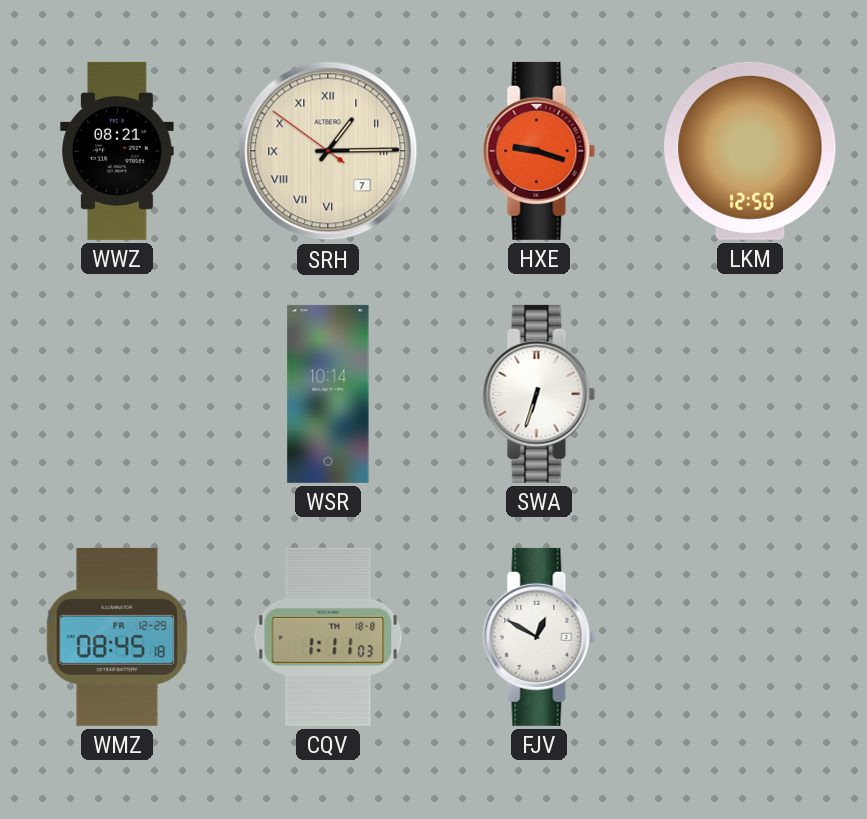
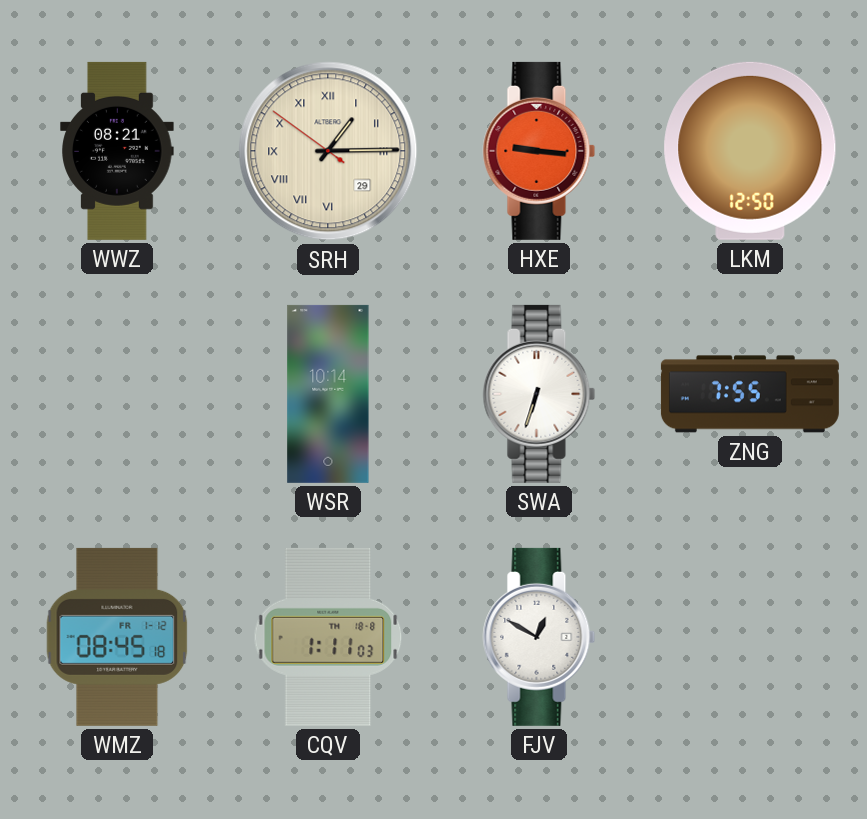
SRH date: 7 -> 29
HXE: 9:18 -> 9:16
ZNG: none -> 7:55
WMZ date: FR 12-29 -> FR 1-12
